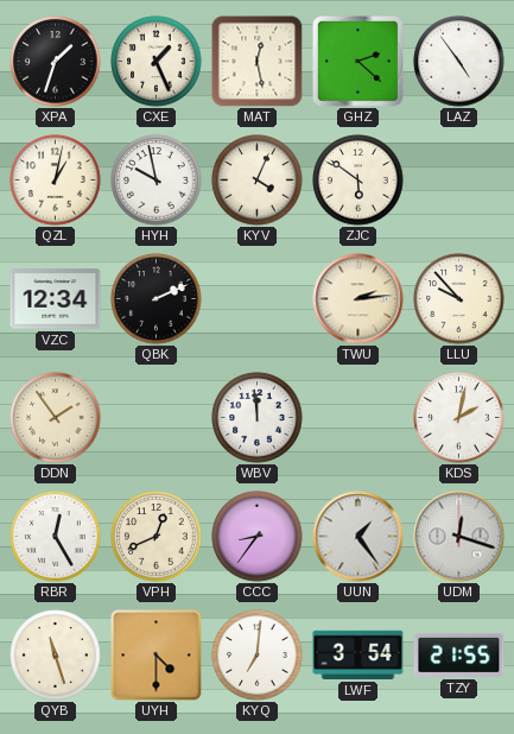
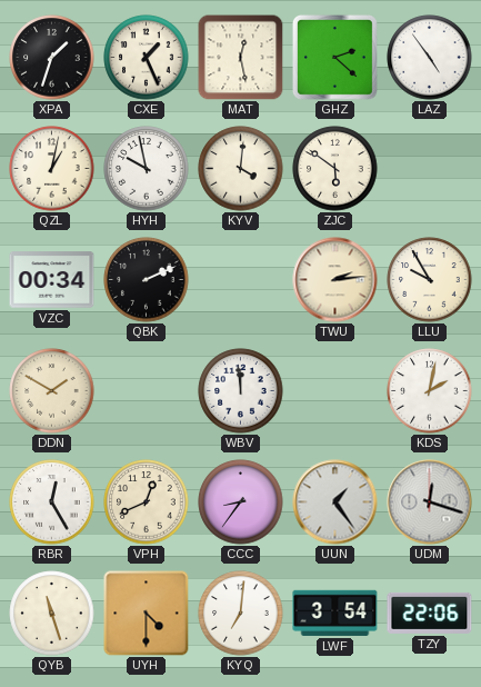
KYV: 4:04 -> 4:01
VZC: 12:34 -> 00:34
LLU: 9:53 -> 9:55
DDN: 1:54 -> 1:50
TZY: 21:55 -> 22:06
